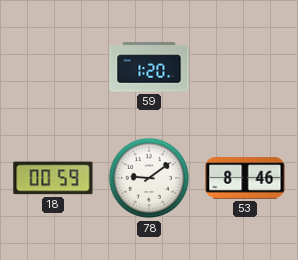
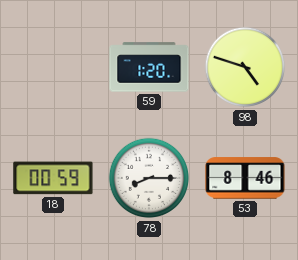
98: none -> 4:48
78: 9:09 -> 8:15
